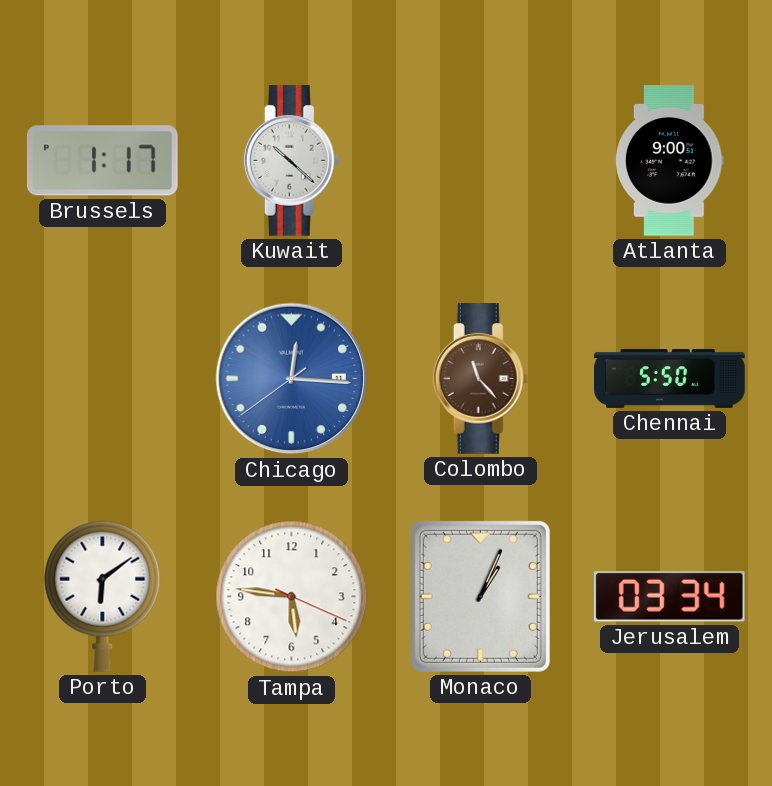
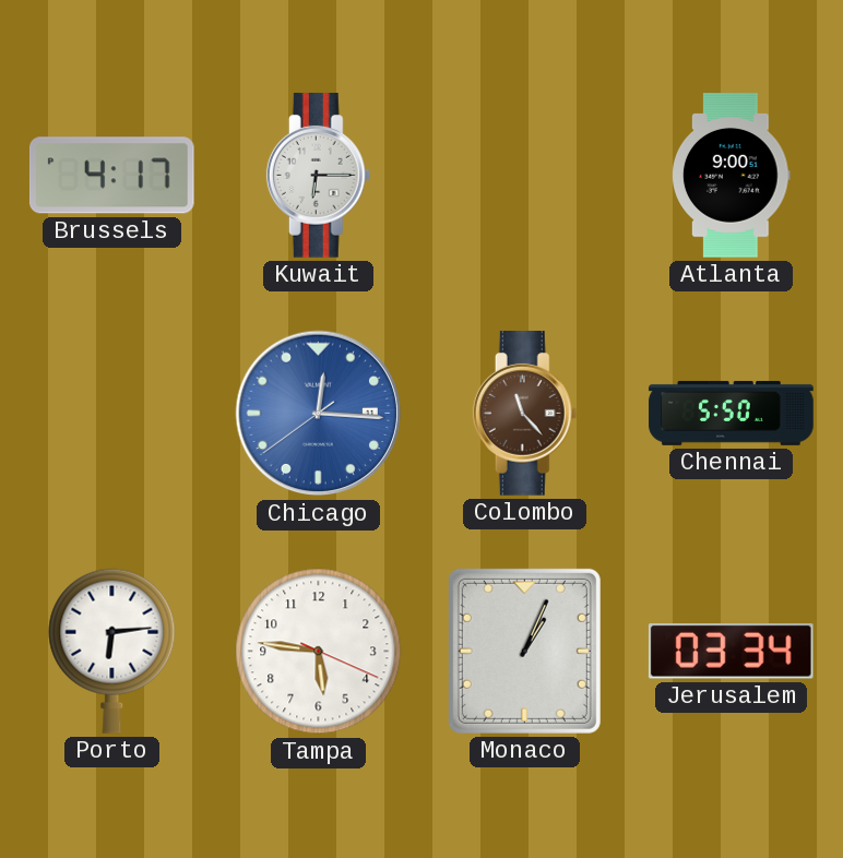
Brussels: 1:17 -> 4:17
Kuwait: 10:22 -> 6:15
Porto: 6:09 -> 6:14
